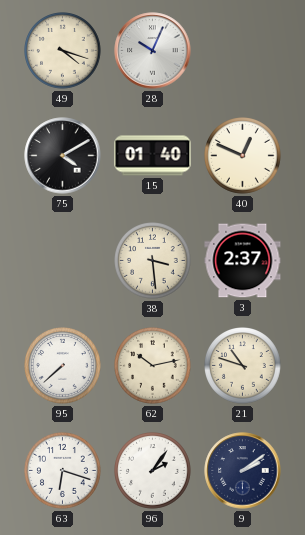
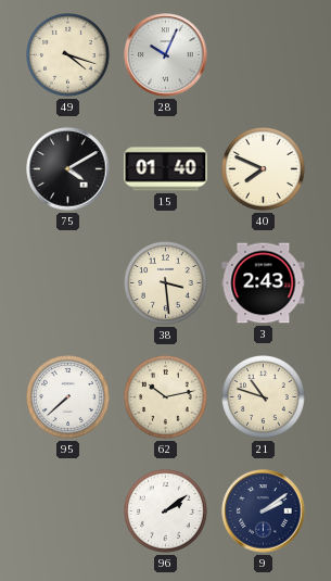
40: 12:49 -> 7:49
3: 2:37 -> 2:43
63: 6:18 -> none
96: 2:06 -> 2:09
